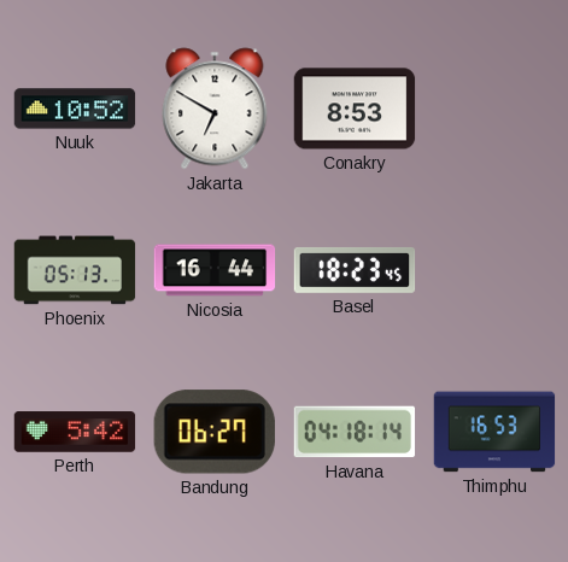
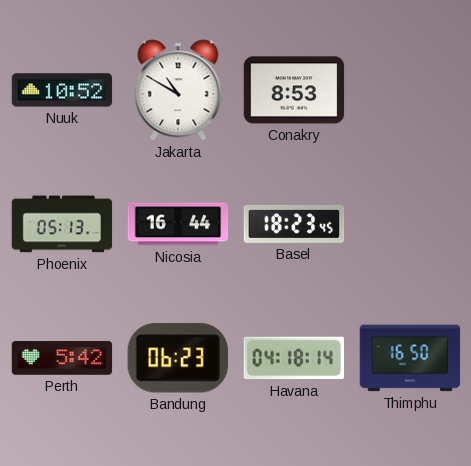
Jakarta: 6:50 -> 10:50
Bandung: 06:27 -> 06:23
Thimphu: 16:53 -> 16:50
